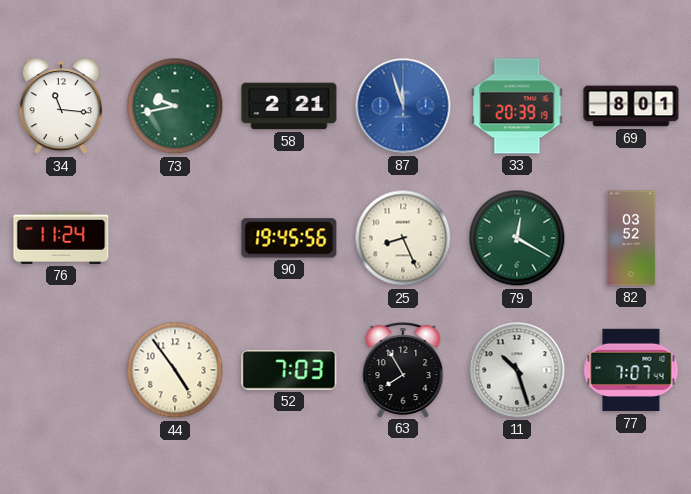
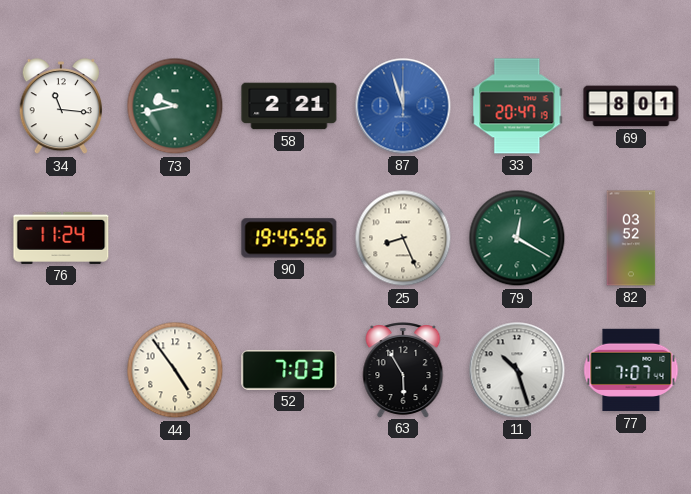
33: 20:39 -> 20:47
63: 7:55 -> 5:55
